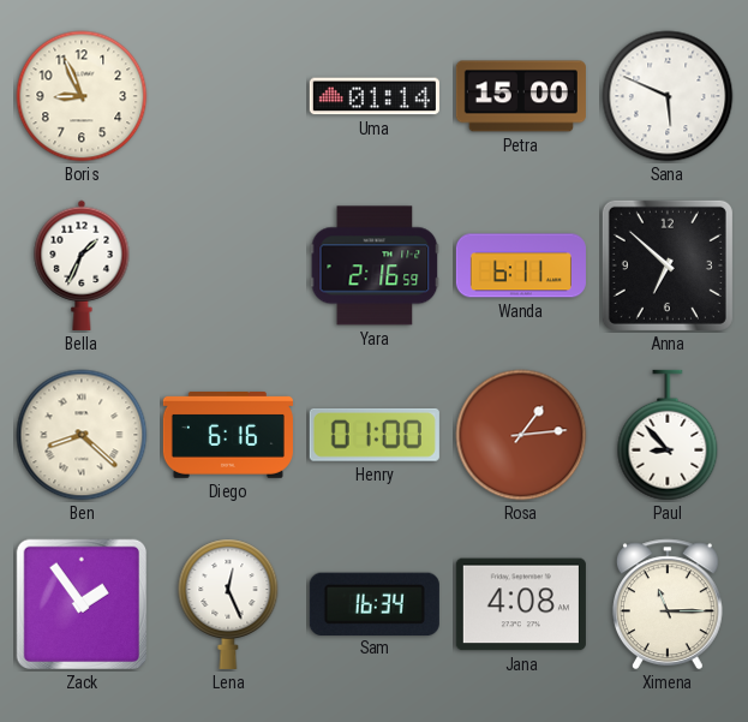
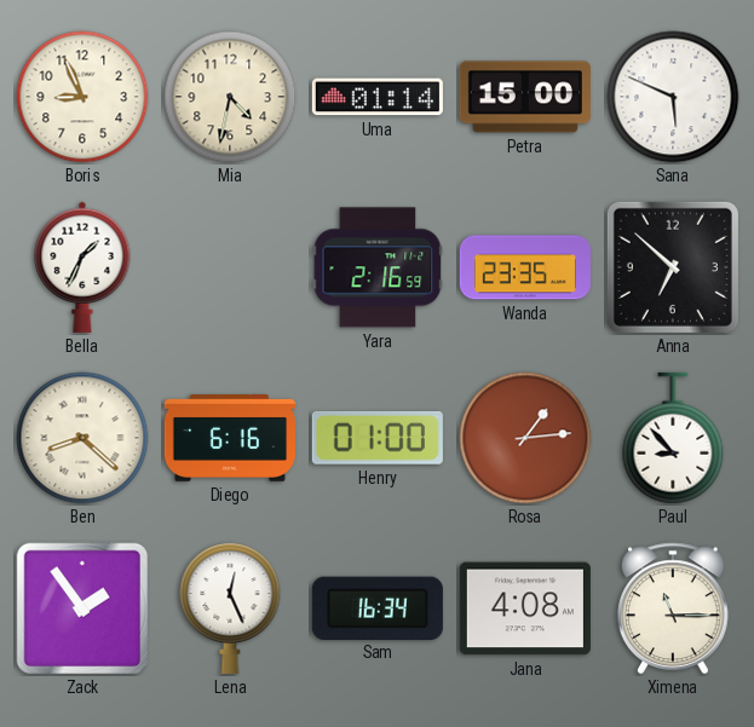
Mia: none -> 4:32
Wanda: 6:11 -> 23:35
